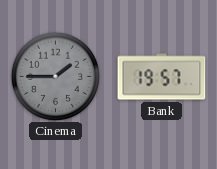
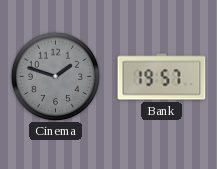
Cinema: 1:45 -> 1:48
